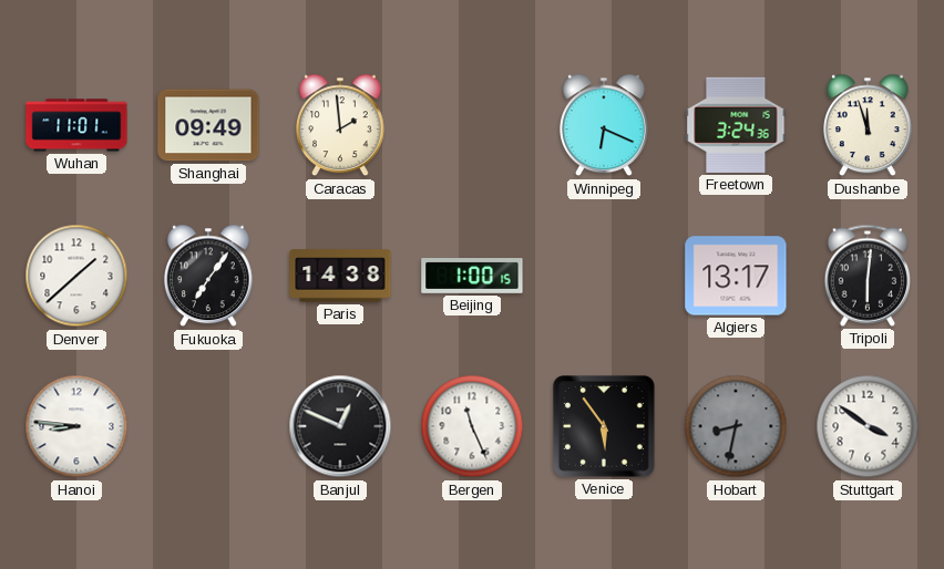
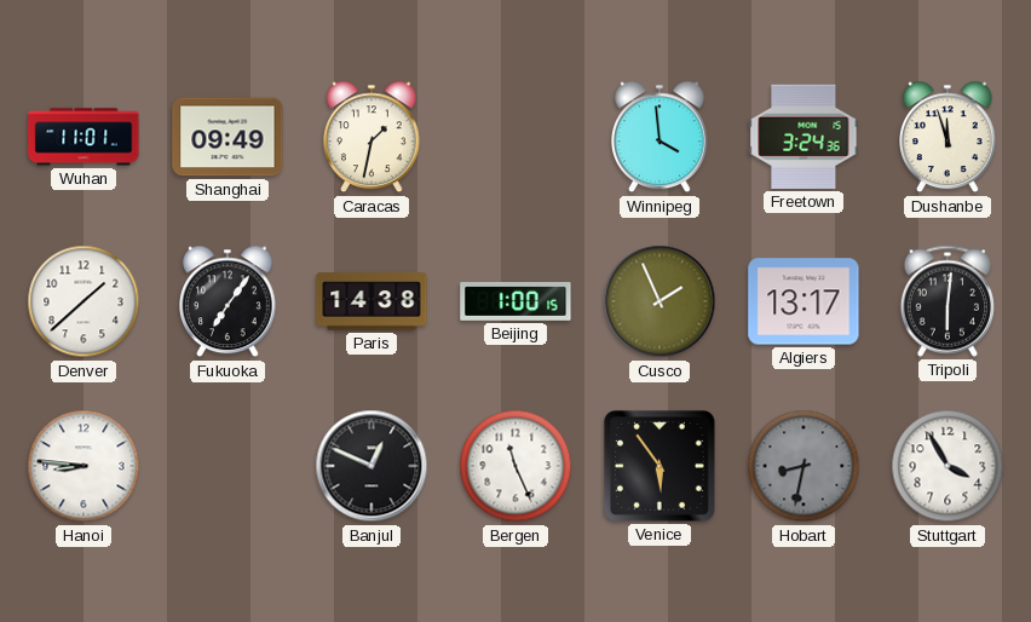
Caracas: 1:59 -> 1:32
Winnipeg: 6:19 -> 3:59
Cusco: none -> 1:56
Stuttgart: 3:51 -> 3:55
